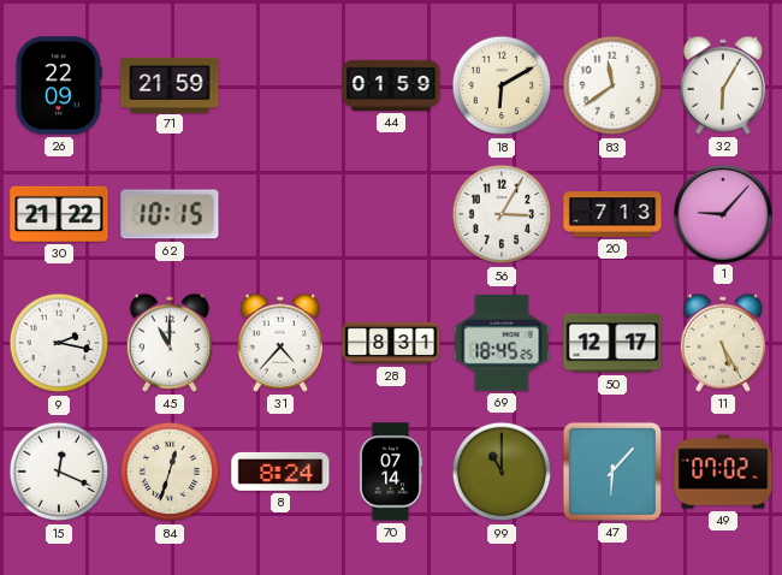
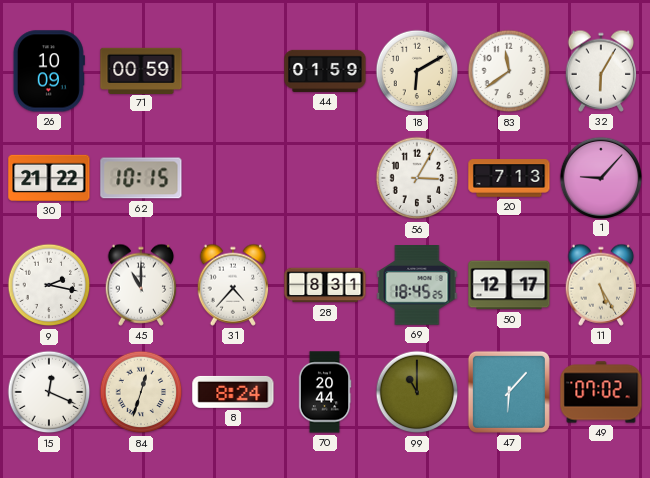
26: 22:09 -> 10:09
71: 21:59 -> 00:59
70: 07:14 -> 20:44
